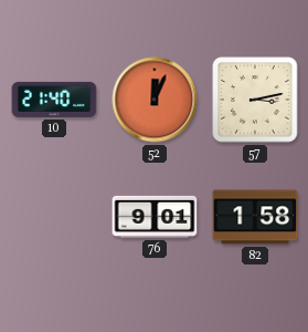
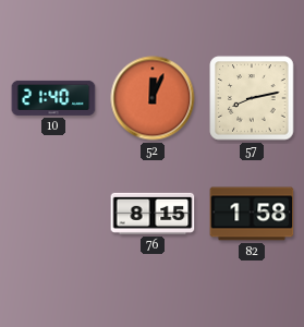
57: 3:13 -> 8:13
76: 9:01 -> 8:15
